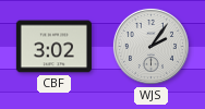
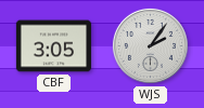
CBF: 3:02 -> 3:05
